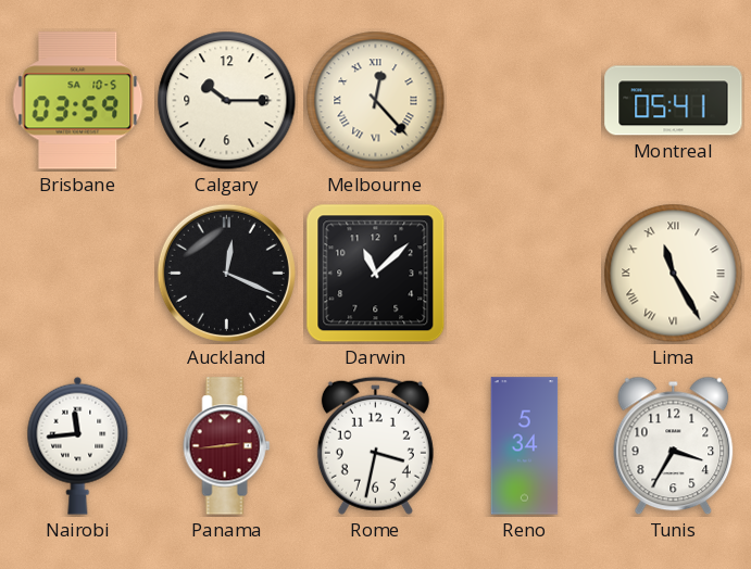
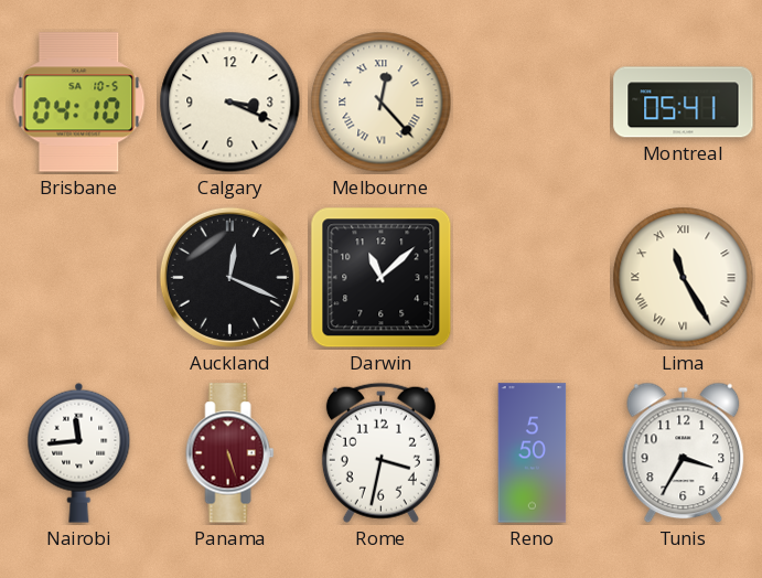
Brisbane: 03:59 -> 04:10
Calgary: 10:15 -> 3:19
Panama: 2:44 -> 5:27
Reno: 5:34 -> 5:50
